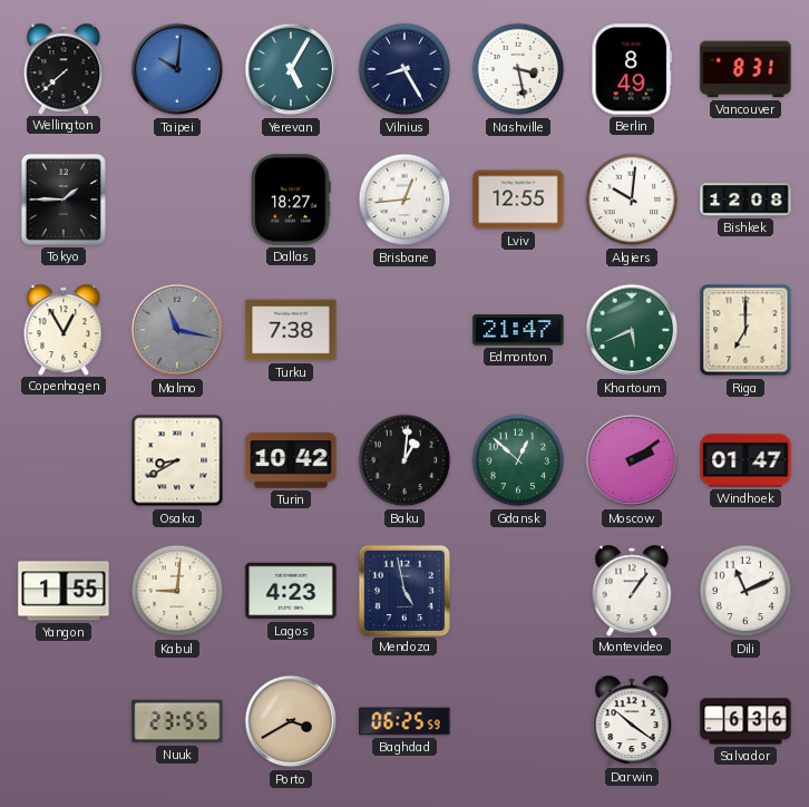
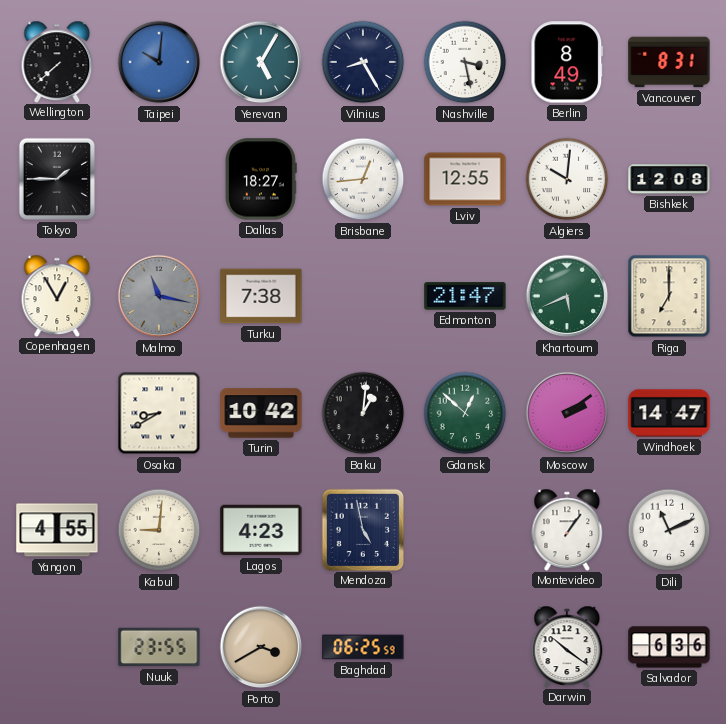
Windhoek: 01:47 -> 14:47
Yangon: 1:55 -> 4:55
